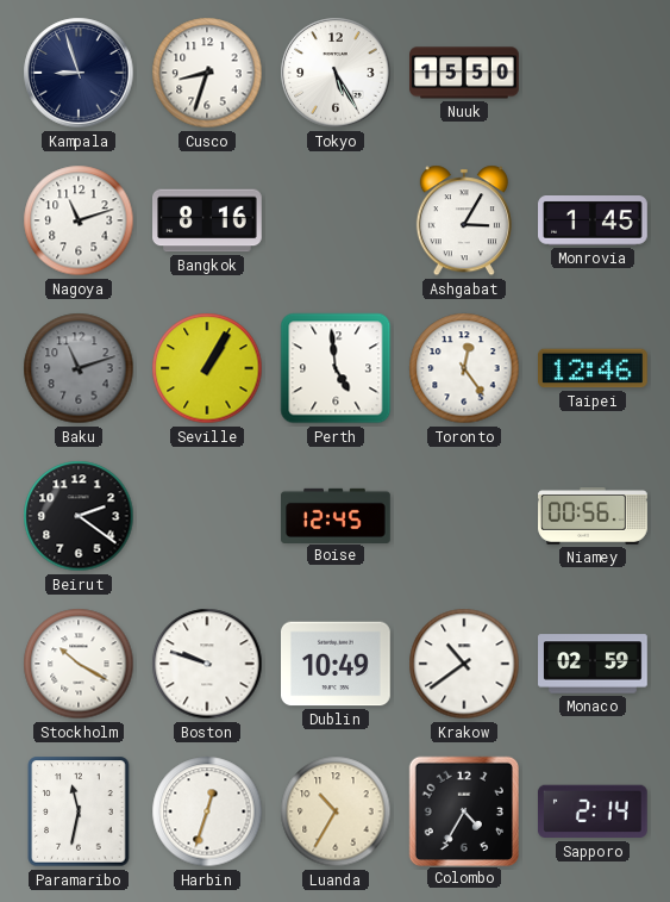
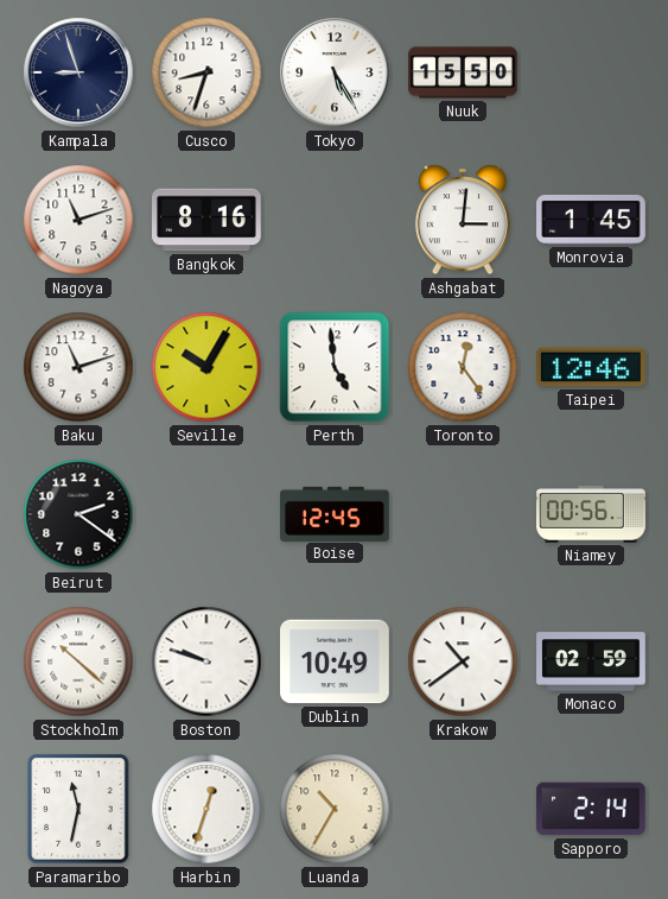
Ashgabat: 3:05 -> 3:01
Baku dial: grey -> white
Seville: 1:05 -> 10:05
Stockholm: 10:20 -> 10:22
Colombo: 4:35 -> none
